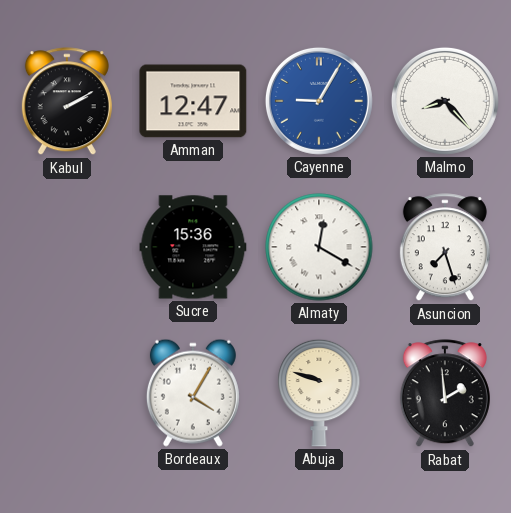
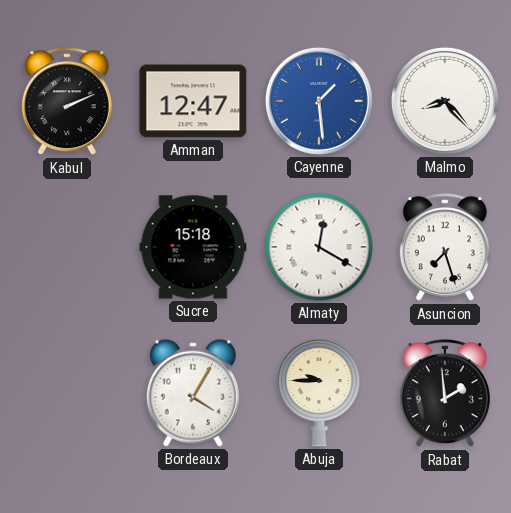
Kabul: 2:10 -> 2:11
Cayenne: 9:05 -> 1:29
Sucre: 15:36 -> 15:18
Abuja: 9:48 -> 9:45
